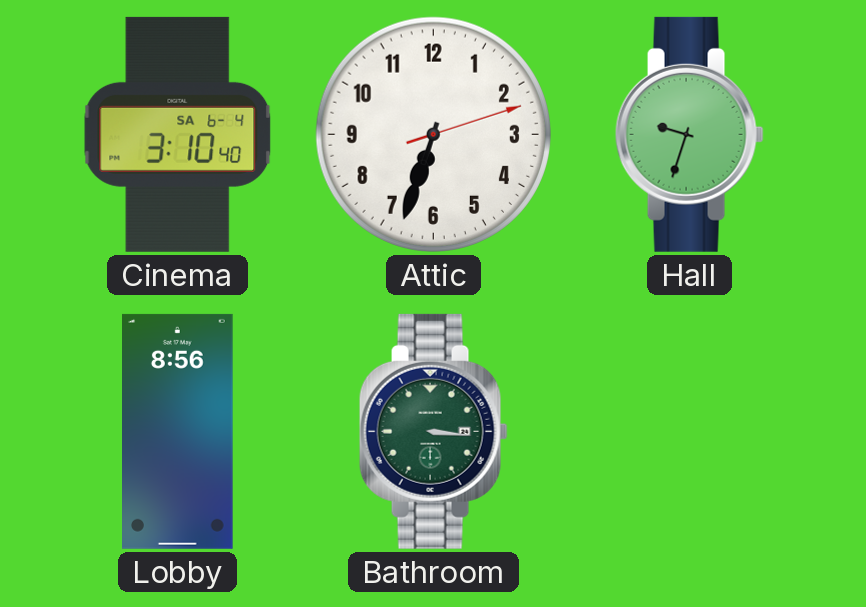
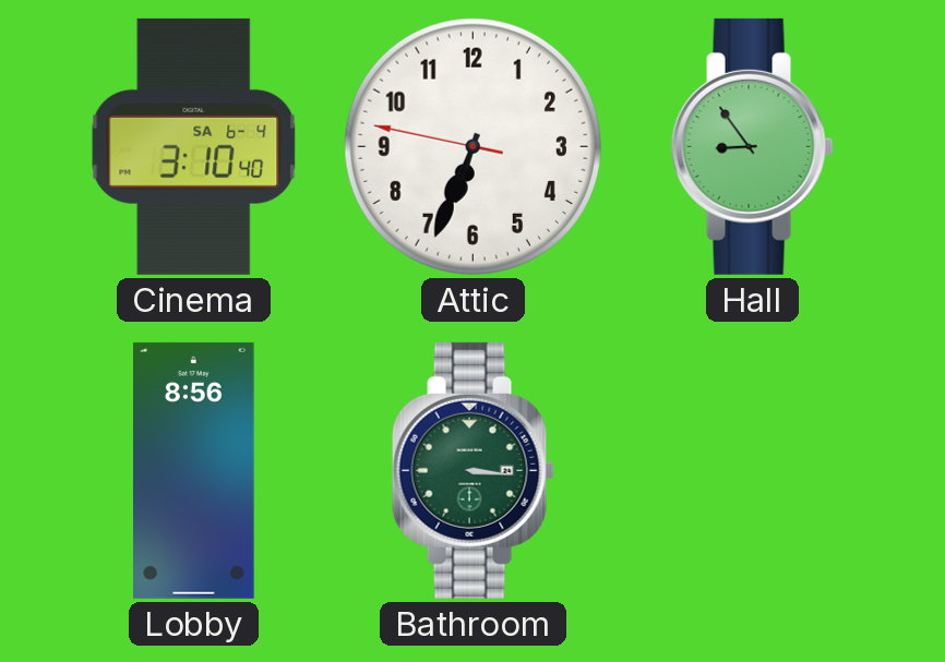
Attic: 6:33:12 -> 6:33:47
Hall: 9:33 -> 8:54
